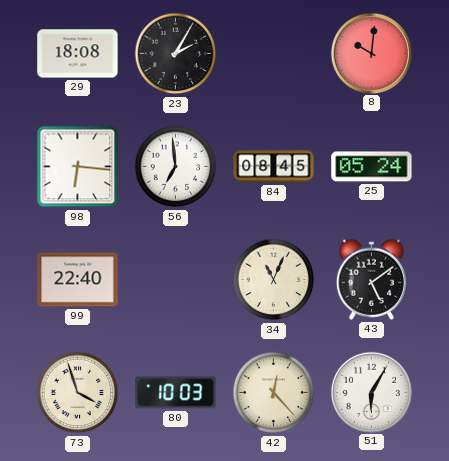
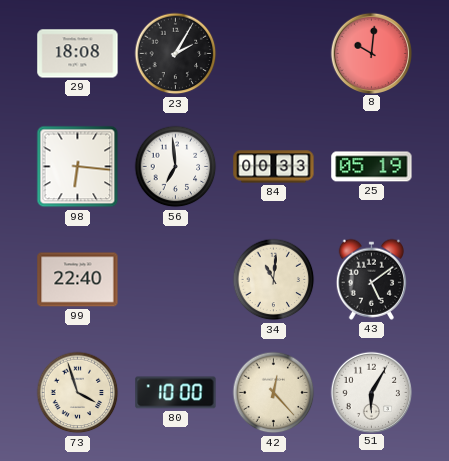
84: 08:45 -> 00:33
25: 05:24 -> 05:19
34: 11:04 -> 11:01
80: 10:03 -> 10:00
